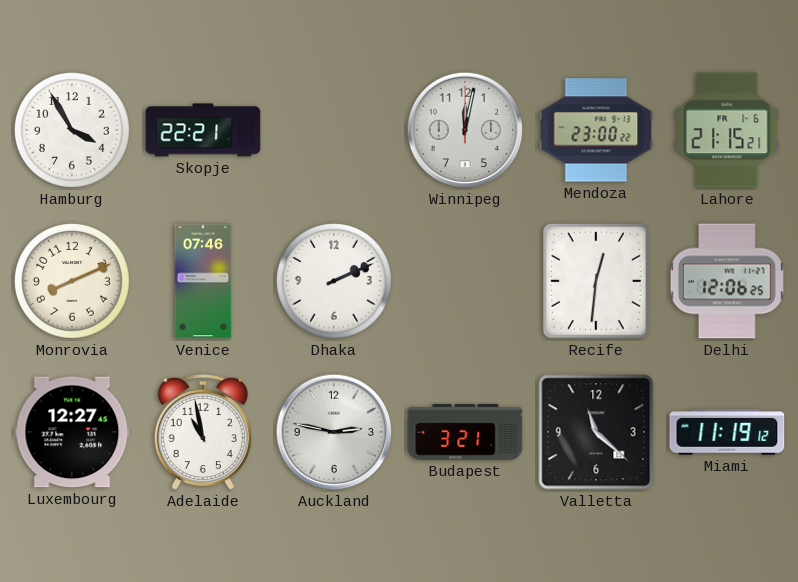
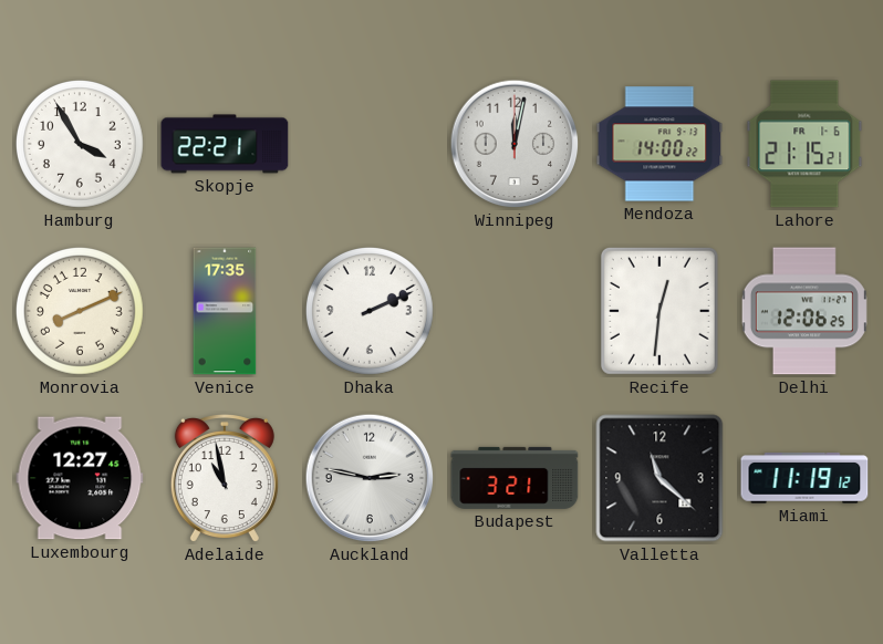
Mendoza: 23:00 -> 14:00
Venice: 07:46 -> 17:35
